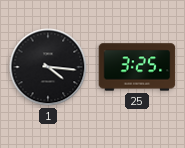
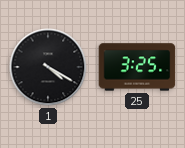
1: 4:16 -> 4:20
